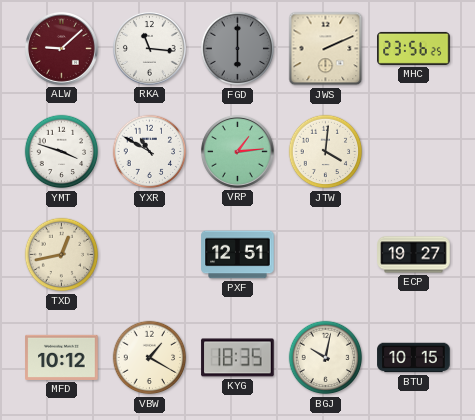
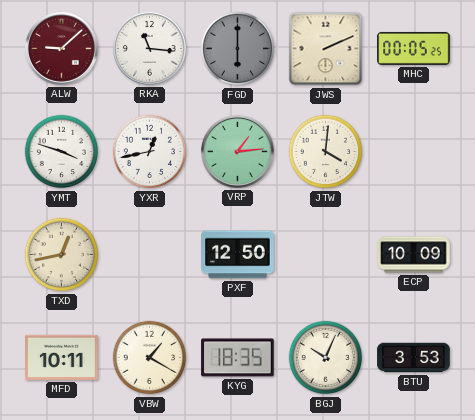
MHC: 23:56 -> 00:05
YXR: 10:50 -> 12:43
PXF: 12:51 -> 12:50
ECP: 19:27 -> 10:09
MFD: 10:12 -> 10:11
BGJ: 10:02 -> 10:04
BTU: 10:15 -> 3:53
